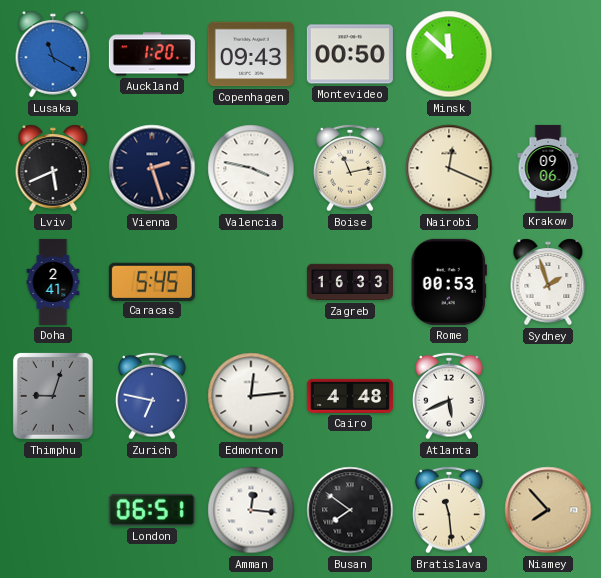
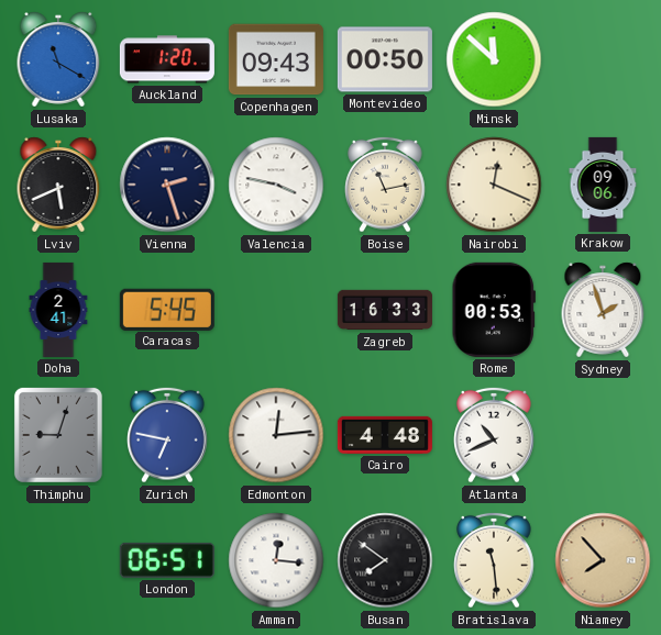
Atlanta: 5:41 -> 10:41
